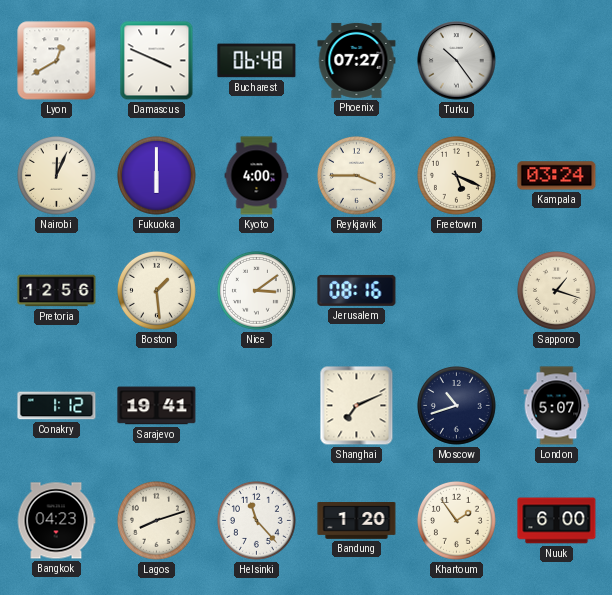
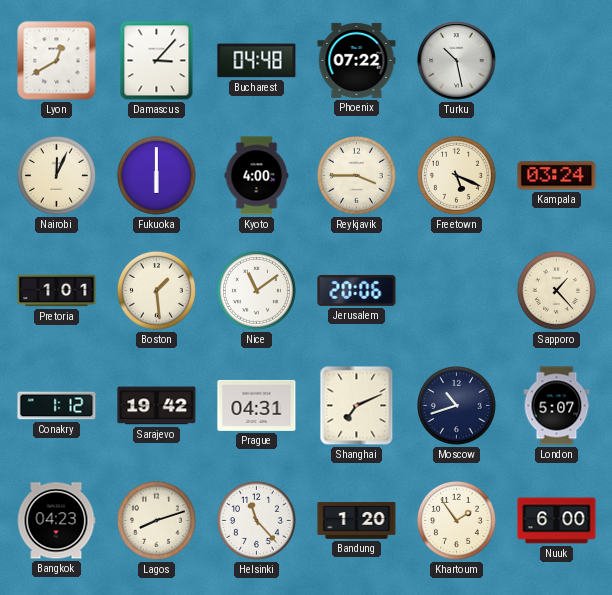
Damascus: 3:49 -> 3:07
Bucharest: 06:48 -> 04:48
Phoenix: 07:27 -> 07:22
Turku: 10:24 -> 10:28
Pretoria: 12:56 -> 1:01
Nice: 3:09 -> 11:09
Jerusalem: 08:16 -> 20:06
Sapporo: 1:18 -> 1:23
Sarajevo: 19:41 -> 19:42
Prague: none -> 04:31
